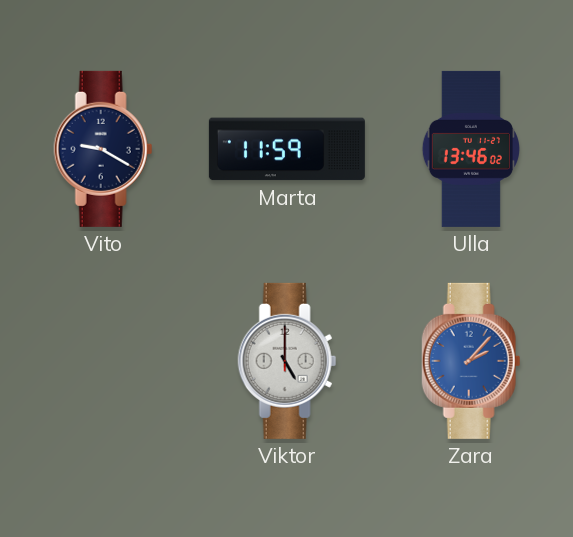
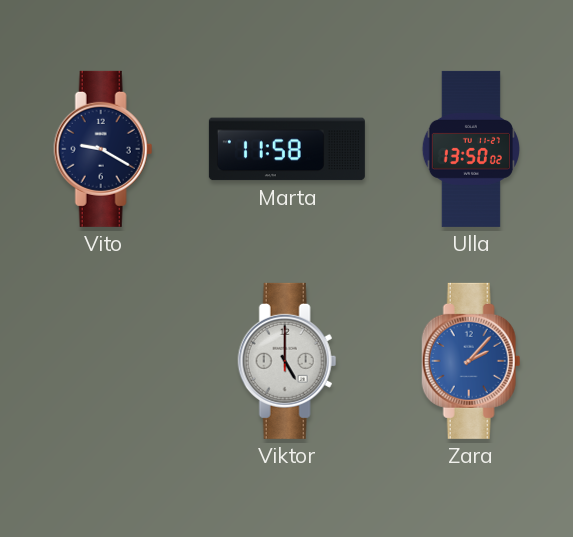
Marta: 11:59 -> 11:58
Ulla: 13:46 -> 13:50
